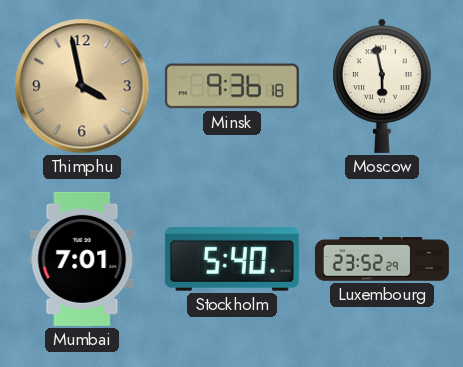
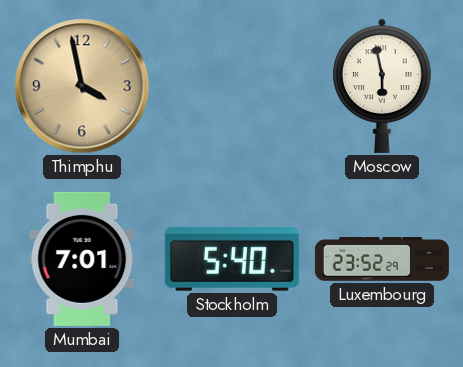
Minsk: 9:36 -> none
